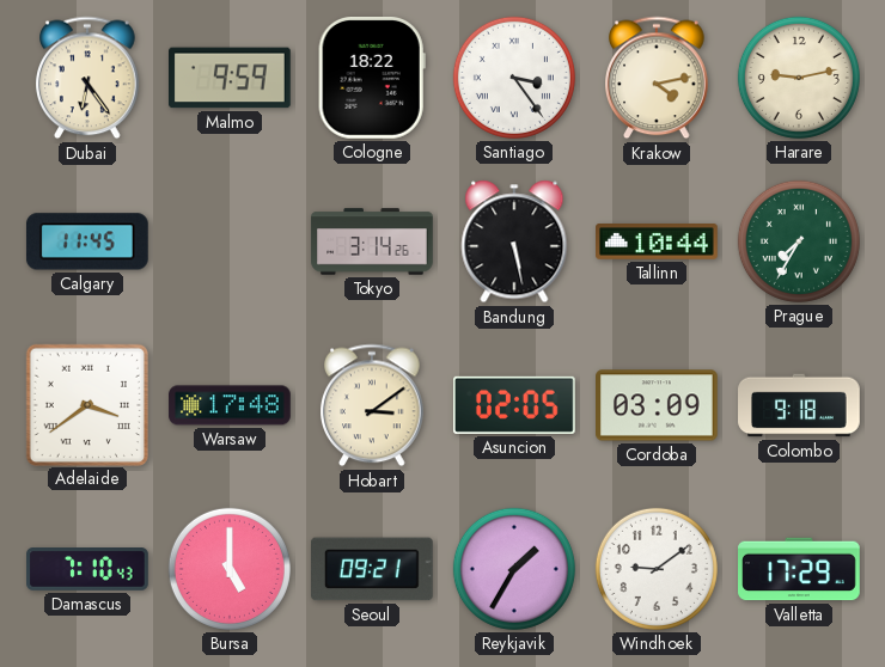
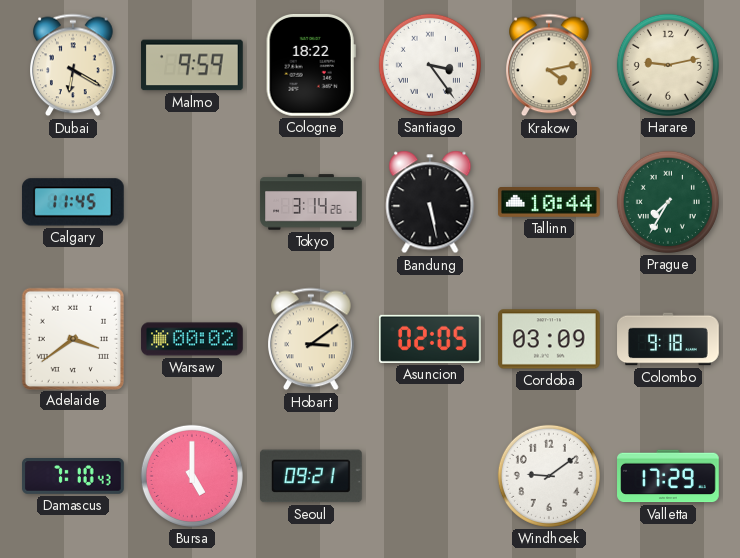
Dubai: 6:24 -> 6:20
Warsaw: 17:48 -> 00:02
Reykjavik: 1:35 -> none
